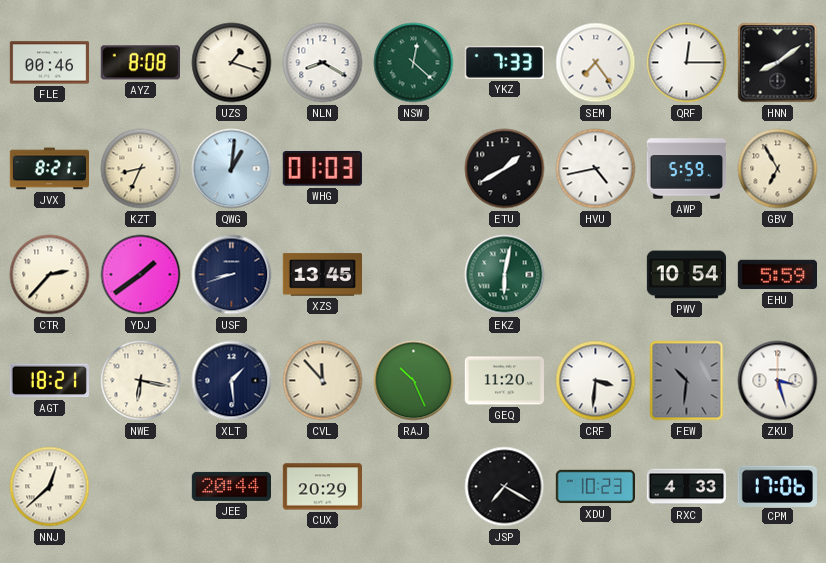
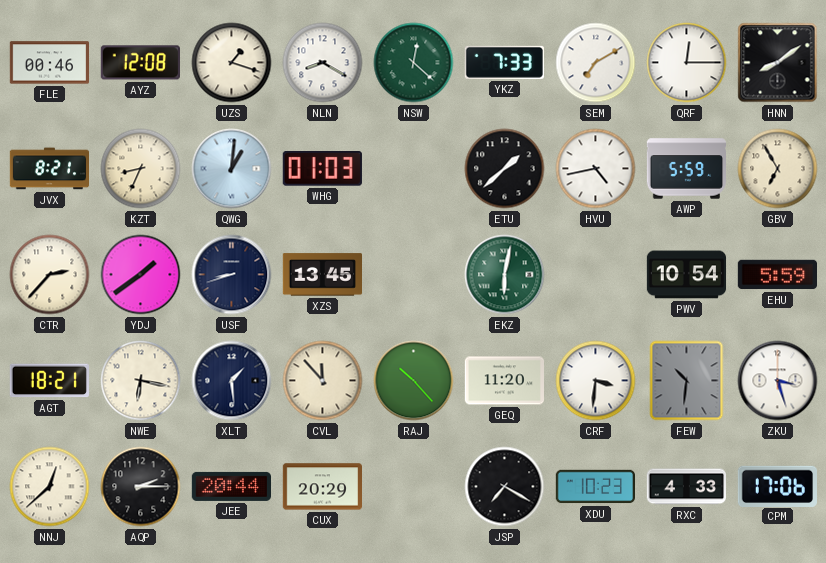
AYZ: 8:08 -> 12:08
SEM: 7:24 -> 7:10
ETU: 1:40 -> 1:38
RAJ: 10:26 -> 10:23
AQP: none -> 2:15
